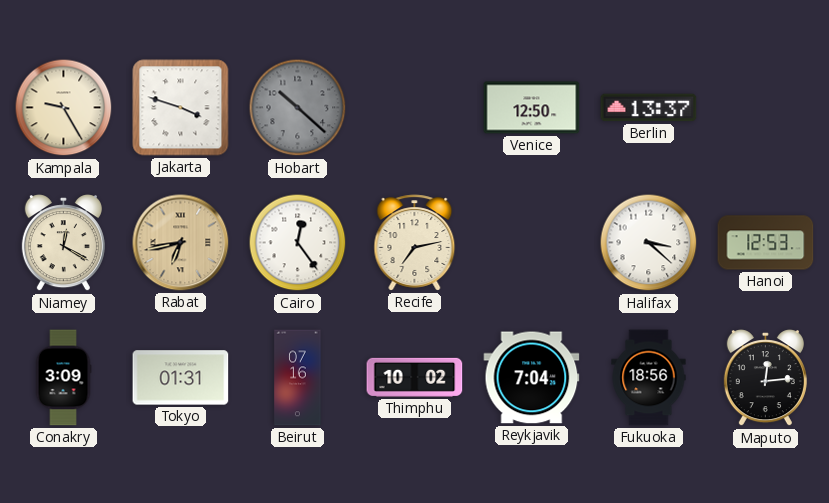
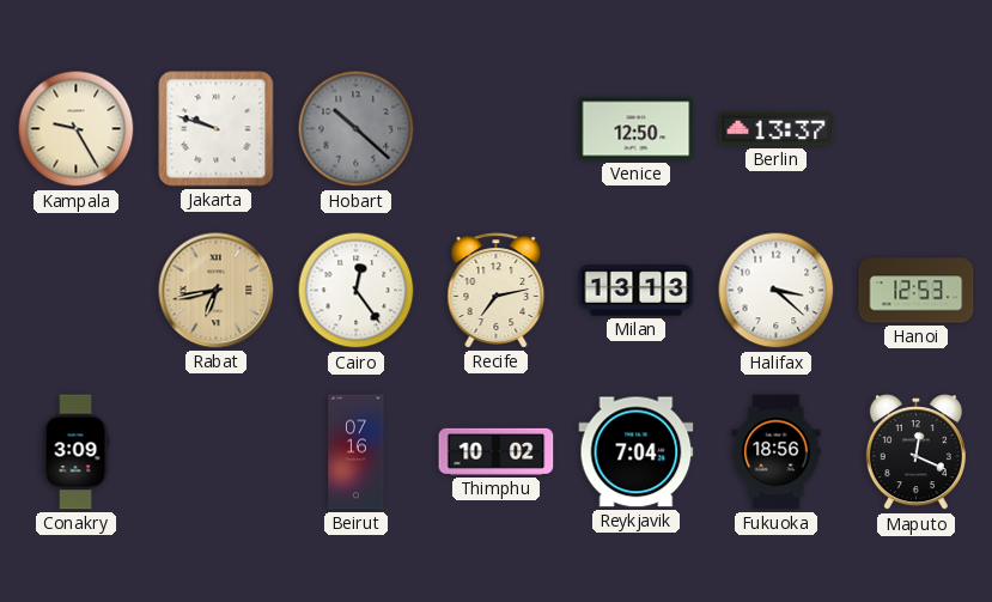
Jakarta: 3:48 -> 9:48
Niamey: 12:20 -> none
Milan: none -> 13:13
Tokyo: 01:31 -> none
Maputo: 12:14 -> 12:19
